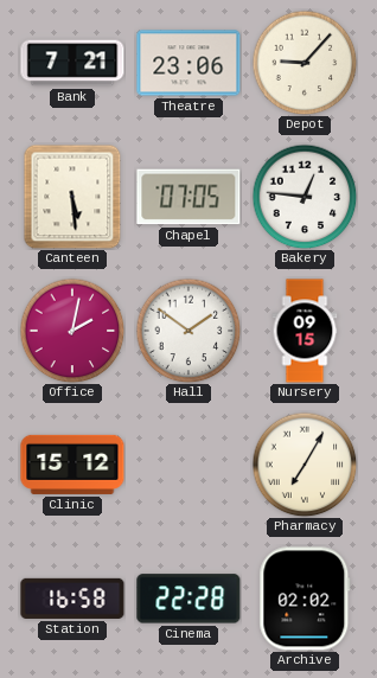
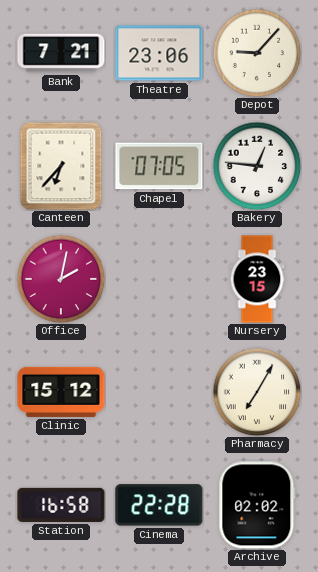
Canteen: 5:29 -> 6:37
Hall: 1:51 -> none
Nursery: 09:15 -> 23:15
